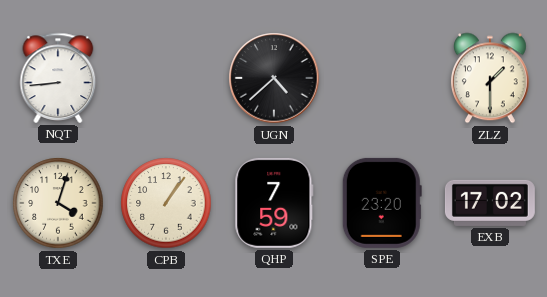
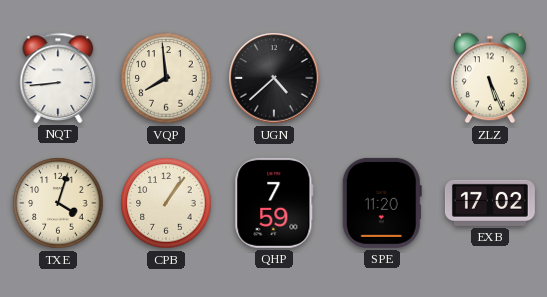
VQP: none -> 7:59
ZLZ: 1:30 -> 5:26
SPE: 23:20 -> 11:20
